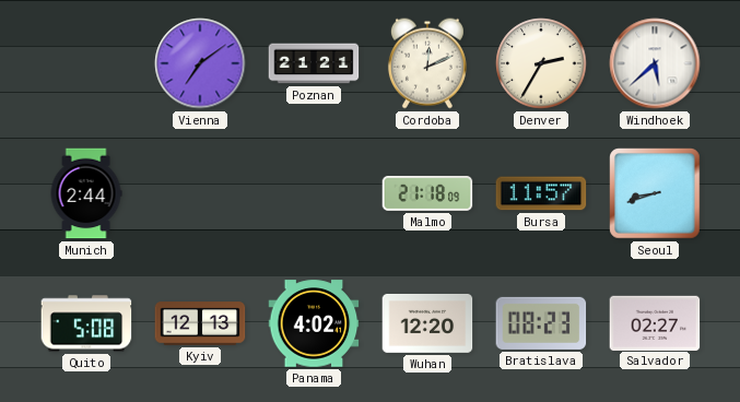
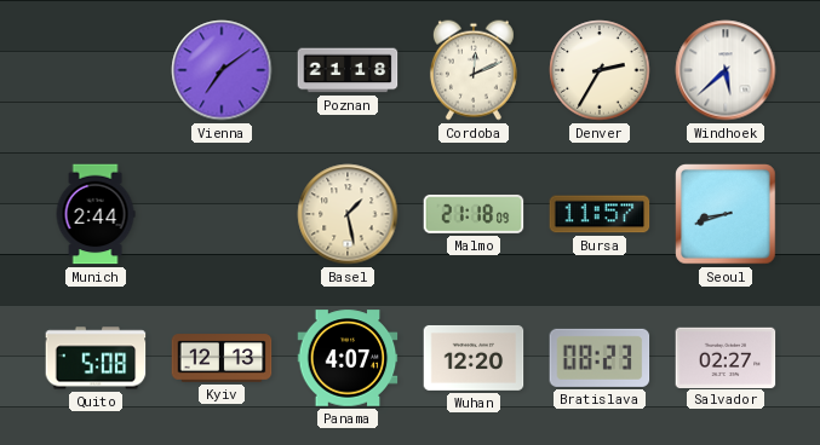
Poznan: 21:21 -> 21:18
Basel: none -> 1:28
Panama: 4:02 -> 4:07
